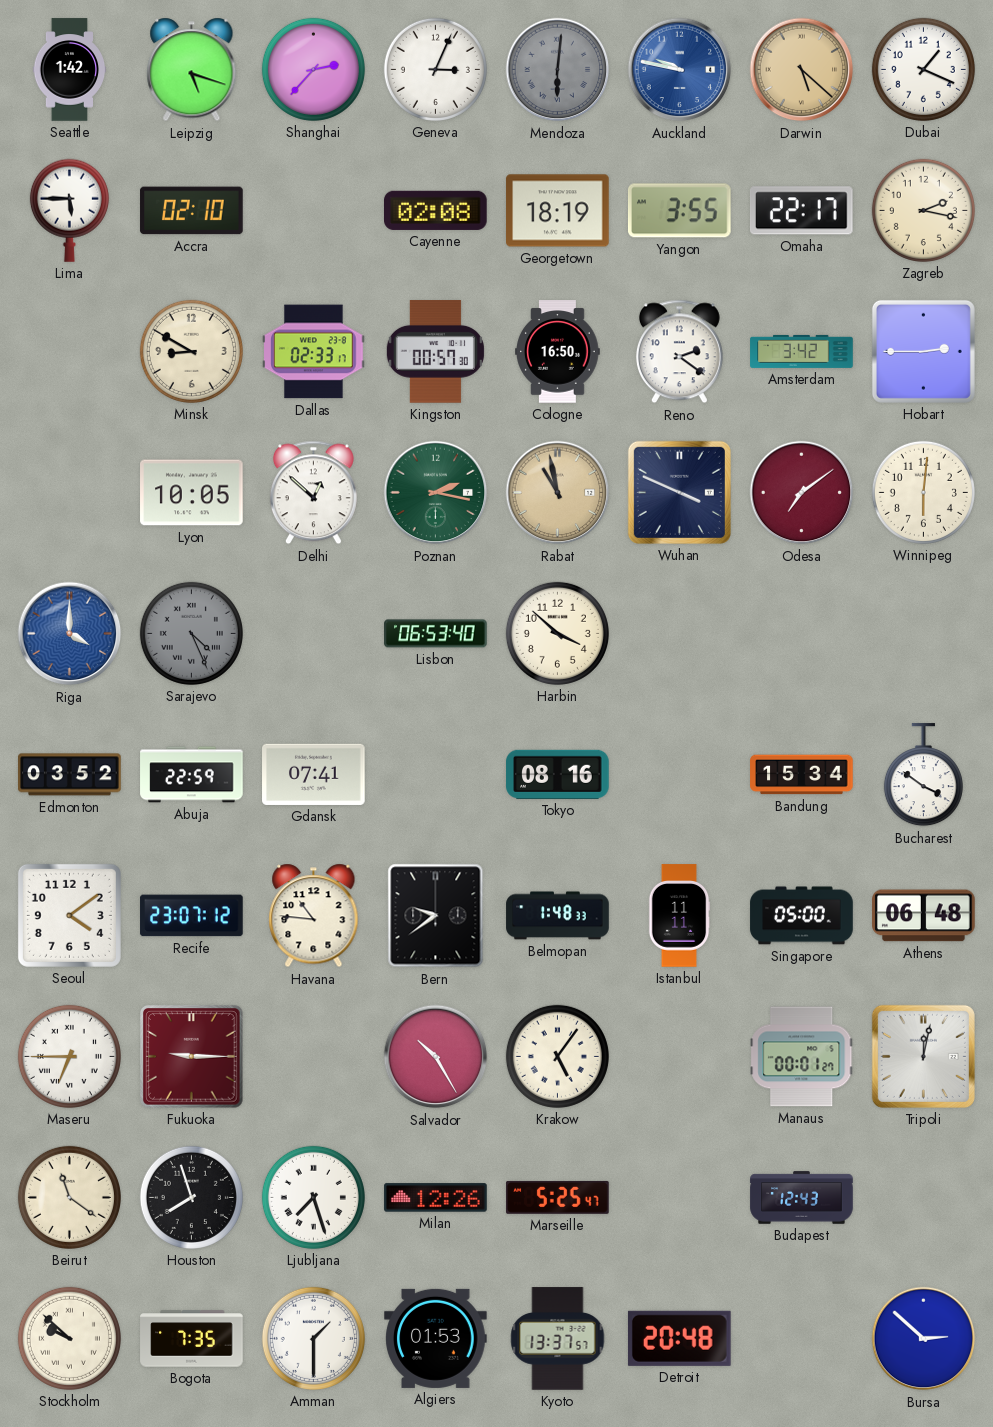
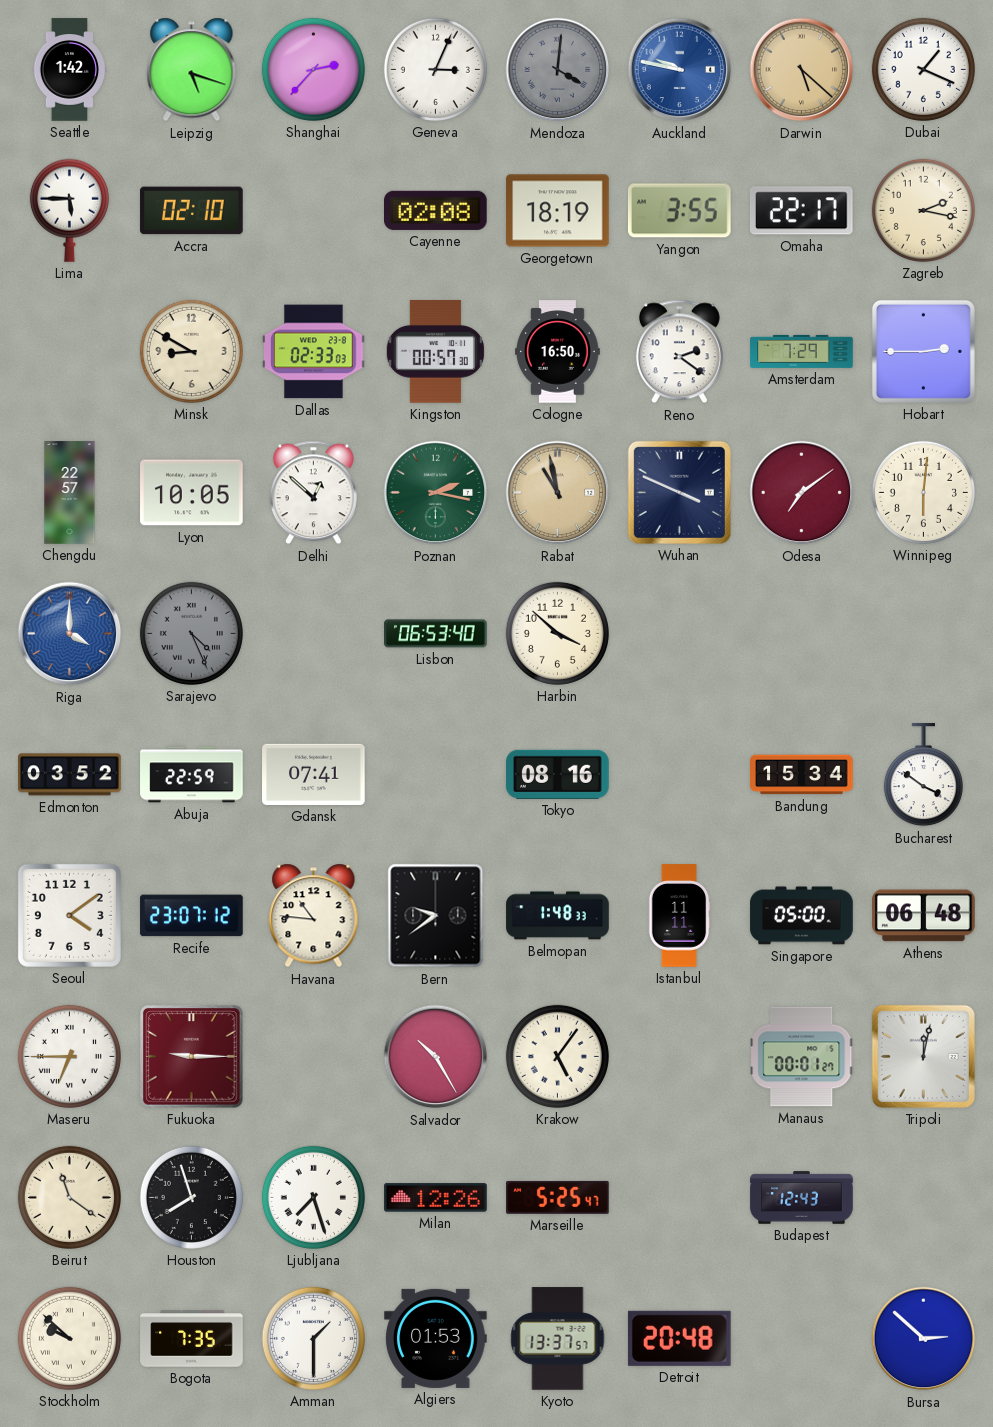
Mendoza: 6:01 -> 4:01
Dallas: 02:33:17 -> 02:33:03
Amsterdam: 3:42 -> 7:29
Chengdu: none -> 22:57
